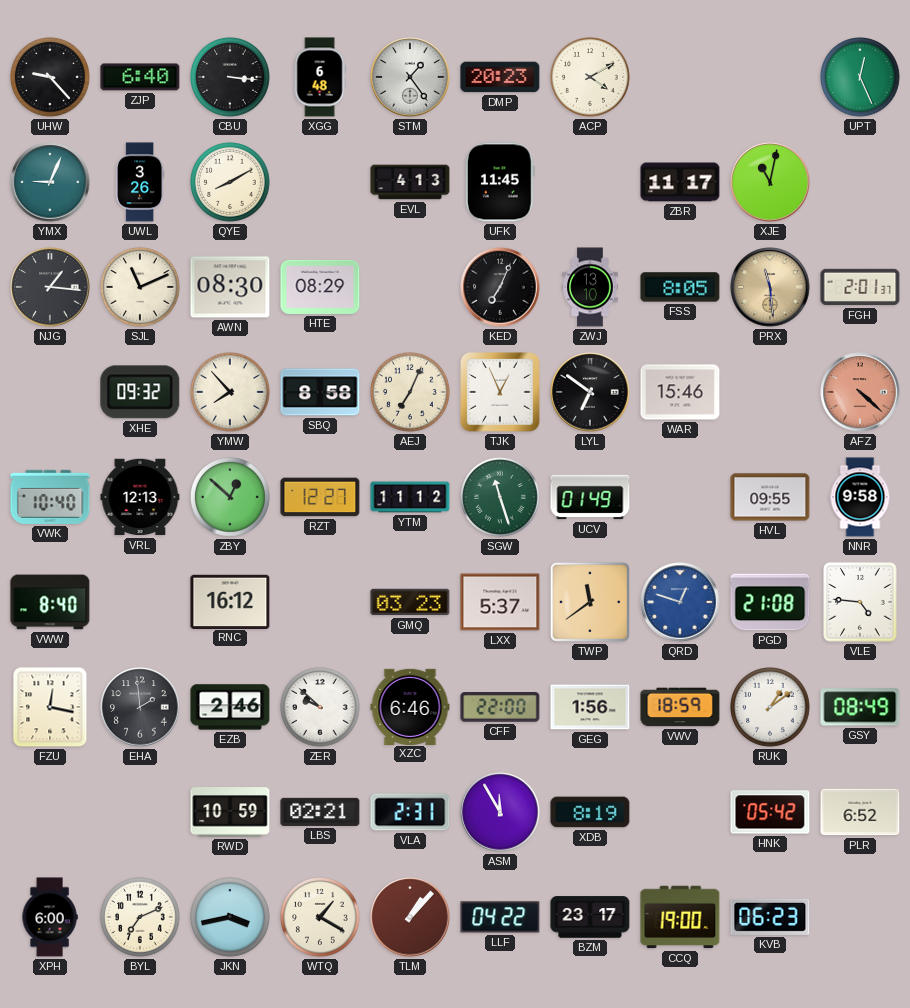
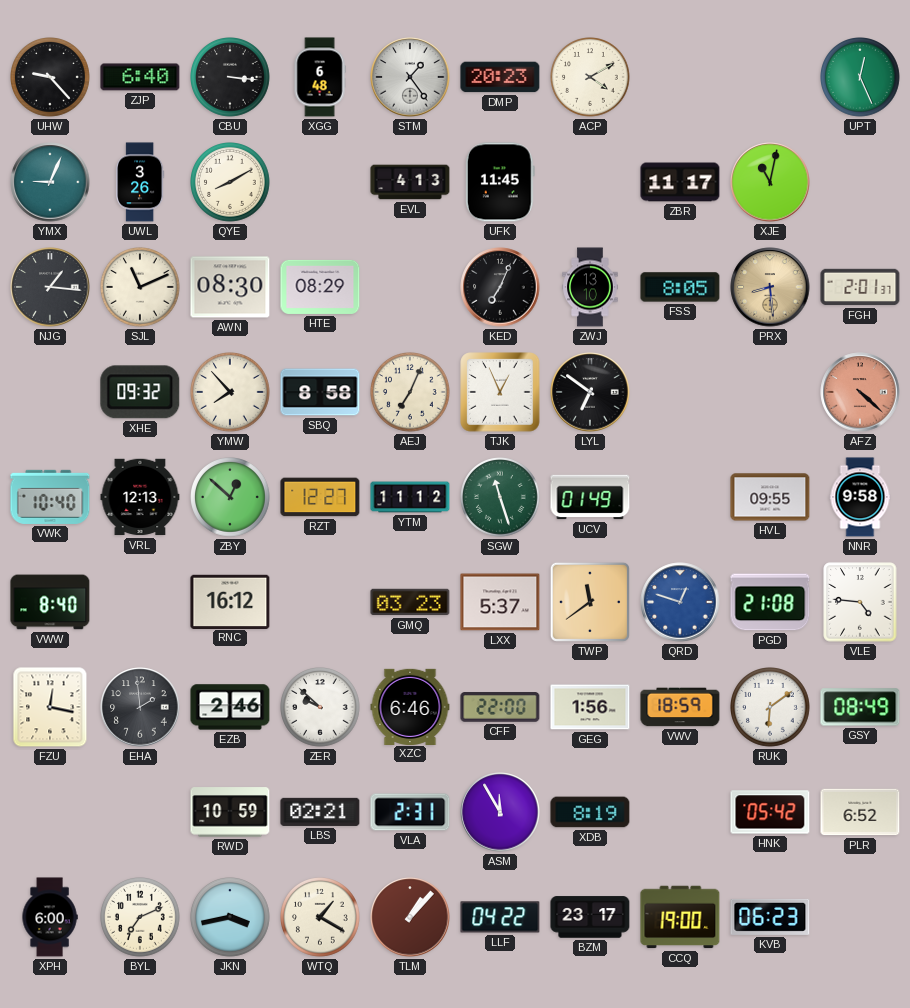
PRX: 11:29 -> 8:29
WAR: 15:46 -> none
RUK: 1:09 -> 6:09
